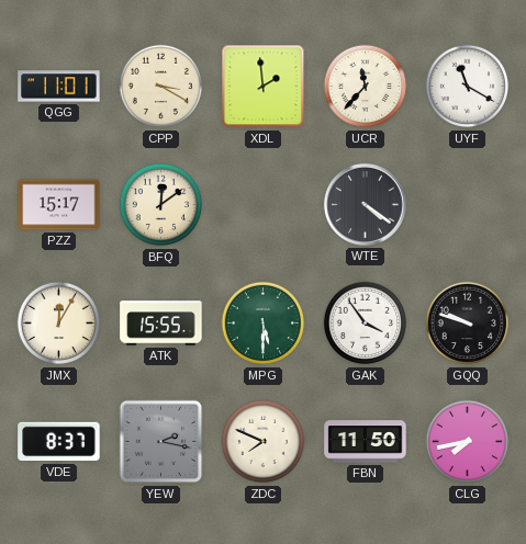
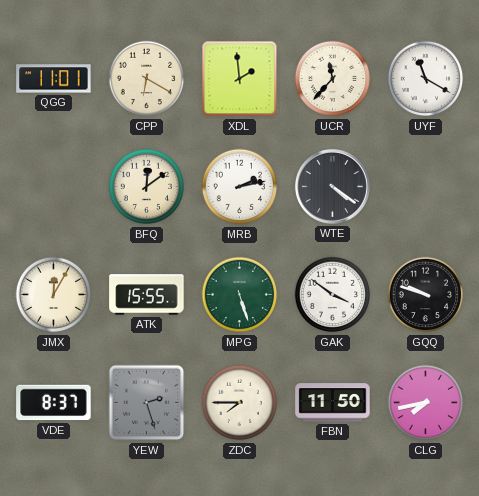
CPP: 3:20 -> 6:20
PZZ: 15:17 -> none
MRB: none -> 2:13
MPG: 5:30 -> 5:27
GAK: 3:54 -> 3:51
YEW: 2:17 -> 2:27
ZDC: 7:49 -> 7:45
